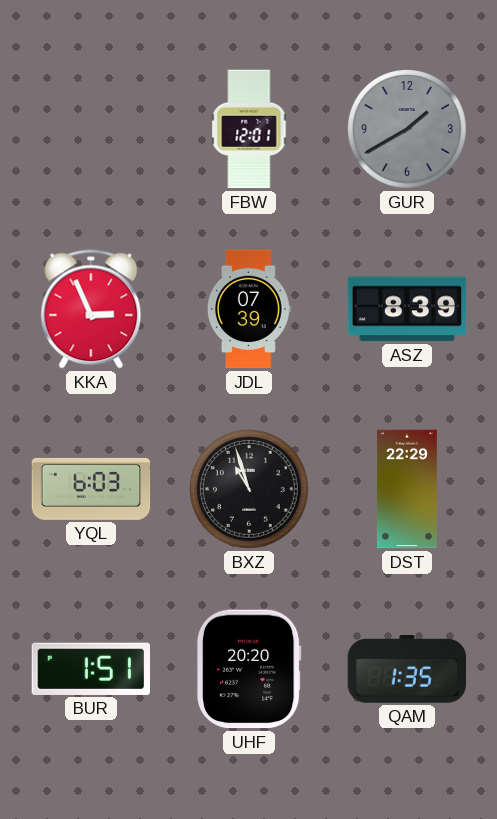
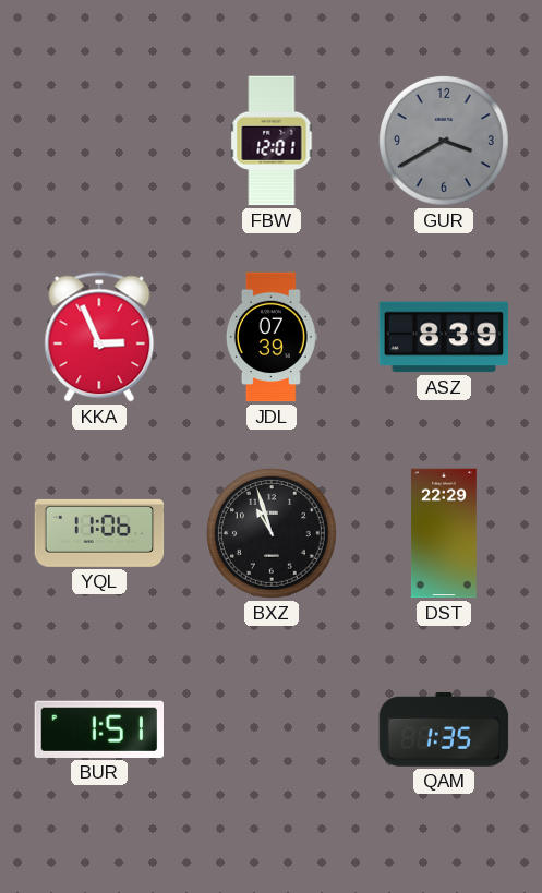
GUR: 1:40 -> 3:40
YQL: 6:03 -> 11:06
UHF: 20:20 -> none
